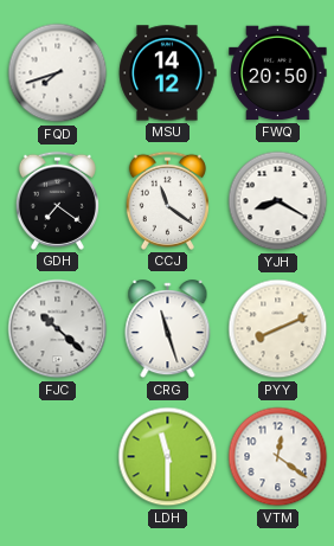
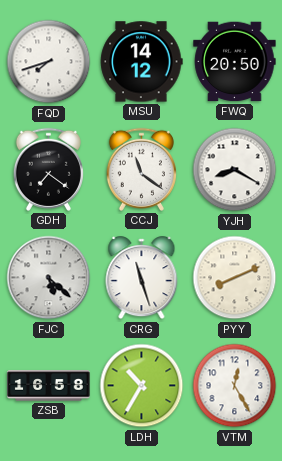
FJC: 10:22 -> 5:22
ZSB: none -> 16:58
LDH: 11:30 -> 10:35
VTM: 12:21 -> 12:25
